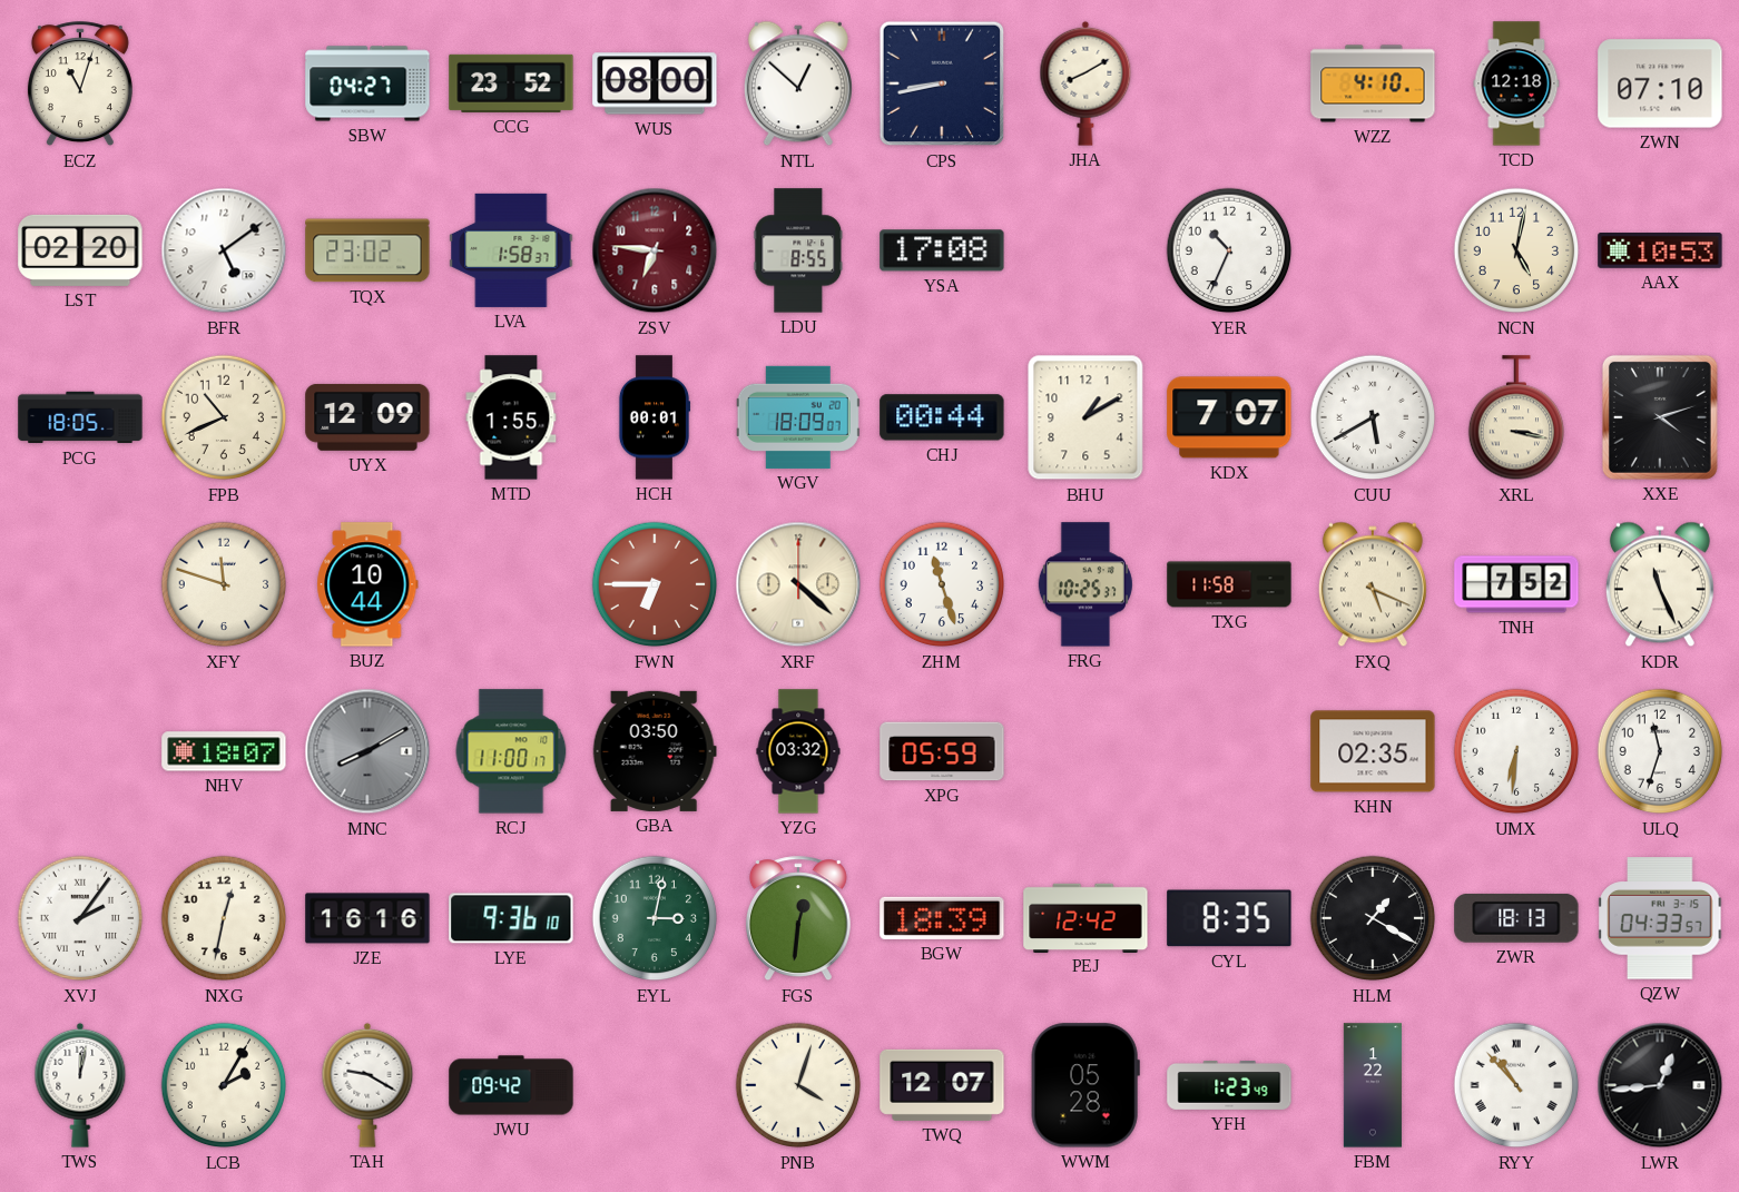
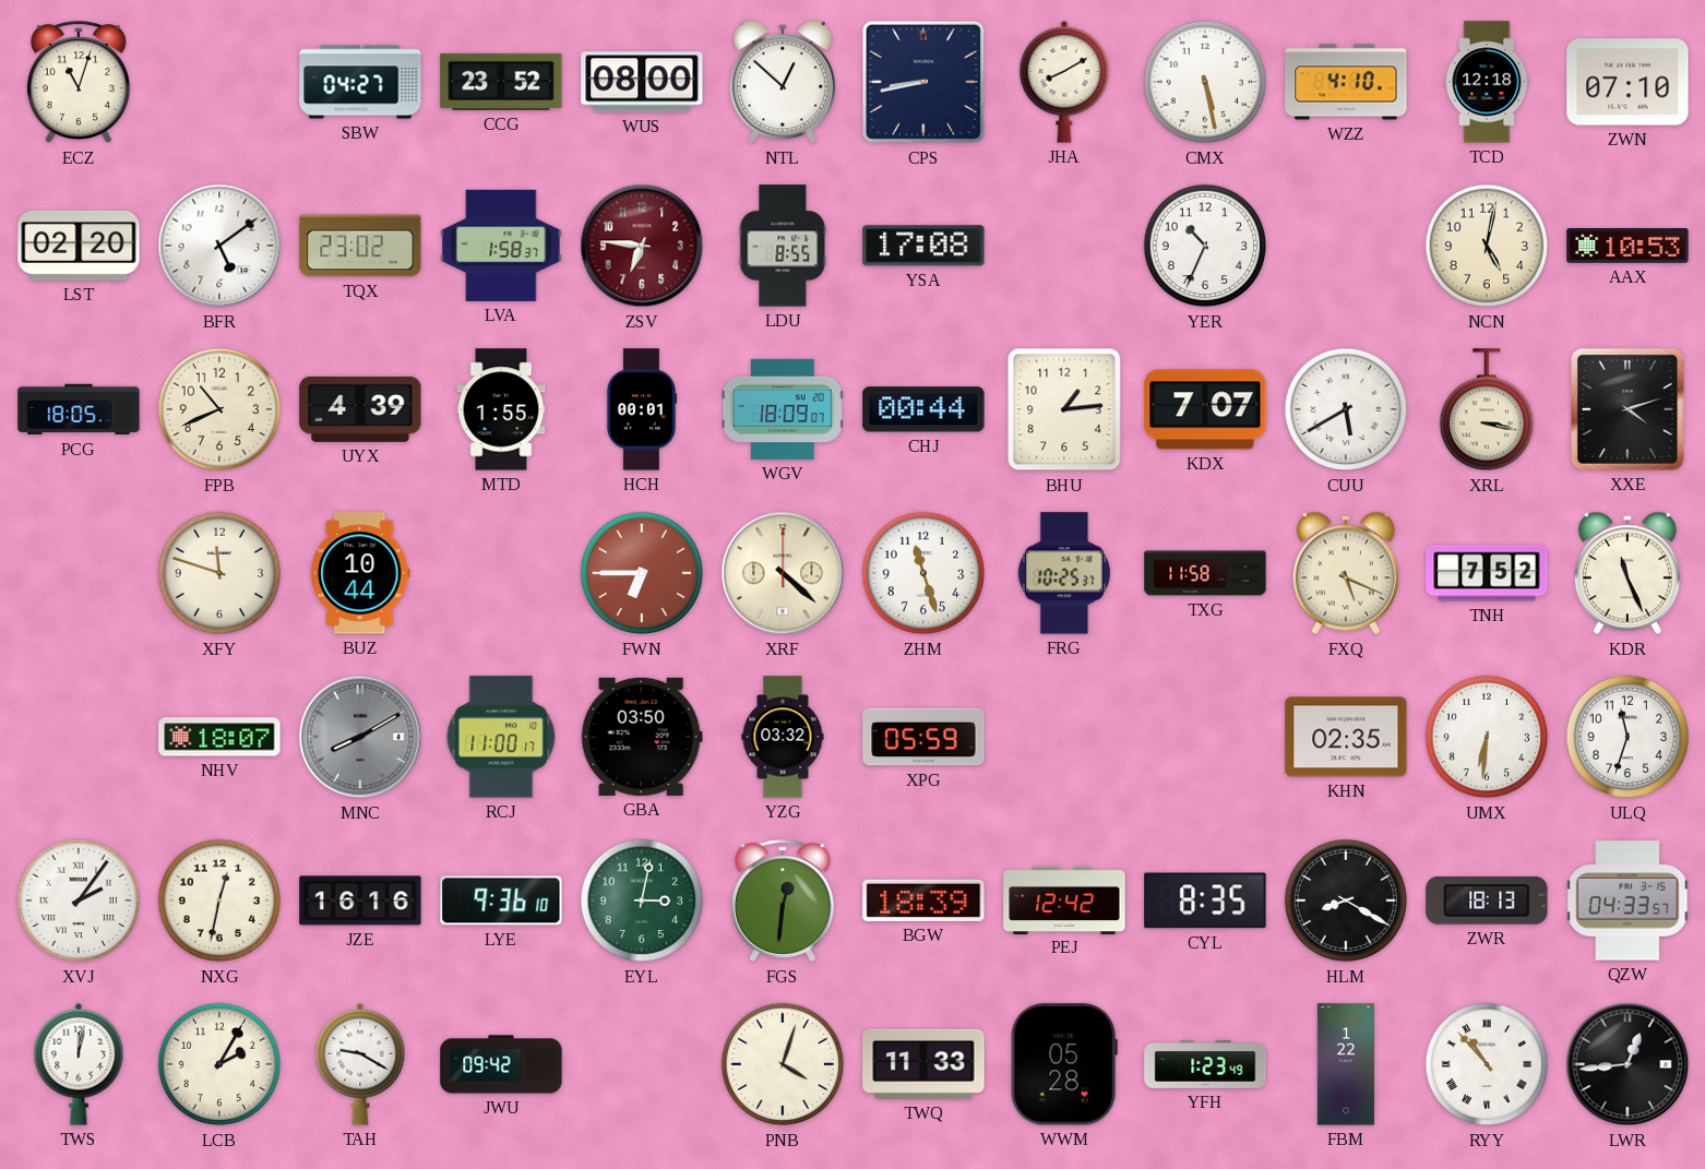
CMX: none -> 5:28
UYX: 12:09 -> 4:39
BHU: 1:10 -> 1:14
HLM: 1:20 -> 8:20
TWQ: 12:07 -> 11:33
